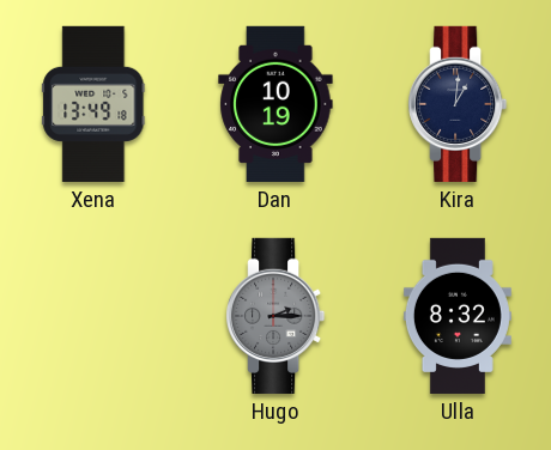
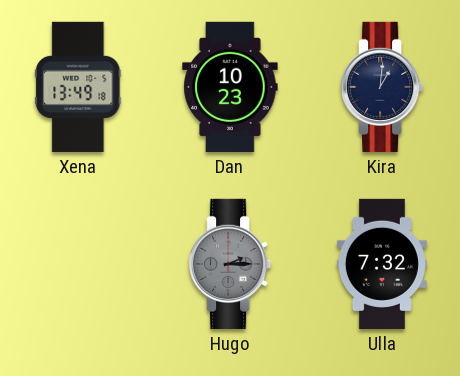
Dan: 10:19 -> 10:23
Ulla: 8:32 -> 7:32
